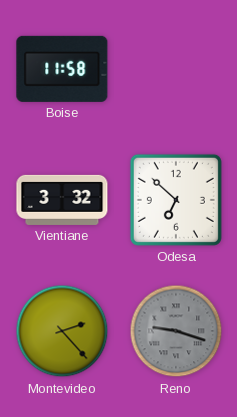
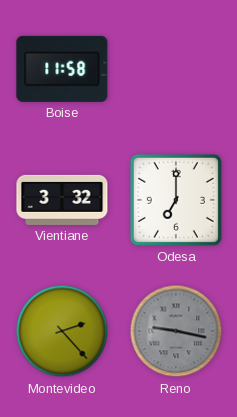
Odesa: 6:52 -> 7:00
Reno: 9:18 -> 9:17
